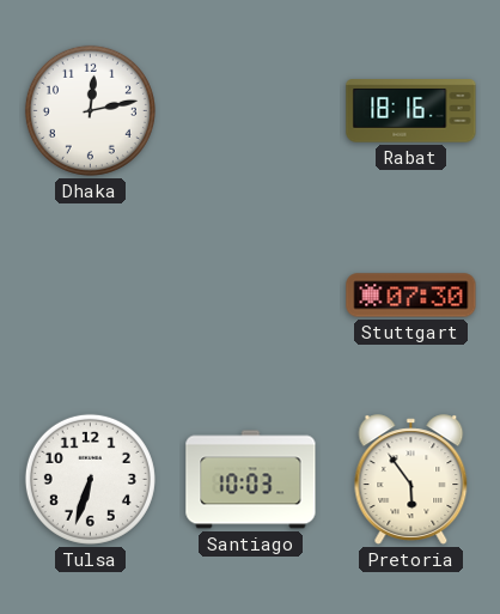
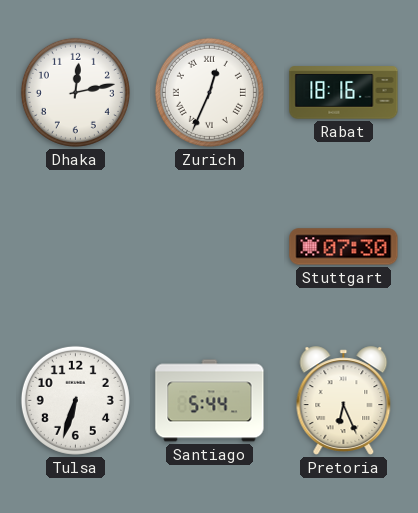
Zurich: none -> 12:34
Santiago: 10:03 -> 5:44
Pretoria: 5:54 -> 6:26
